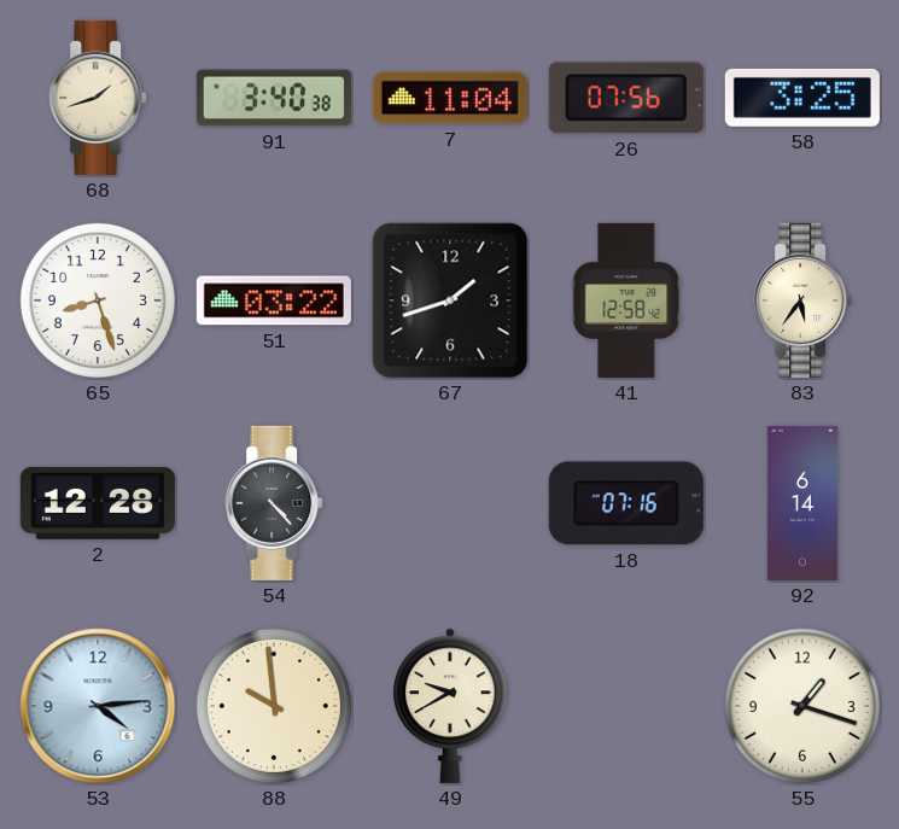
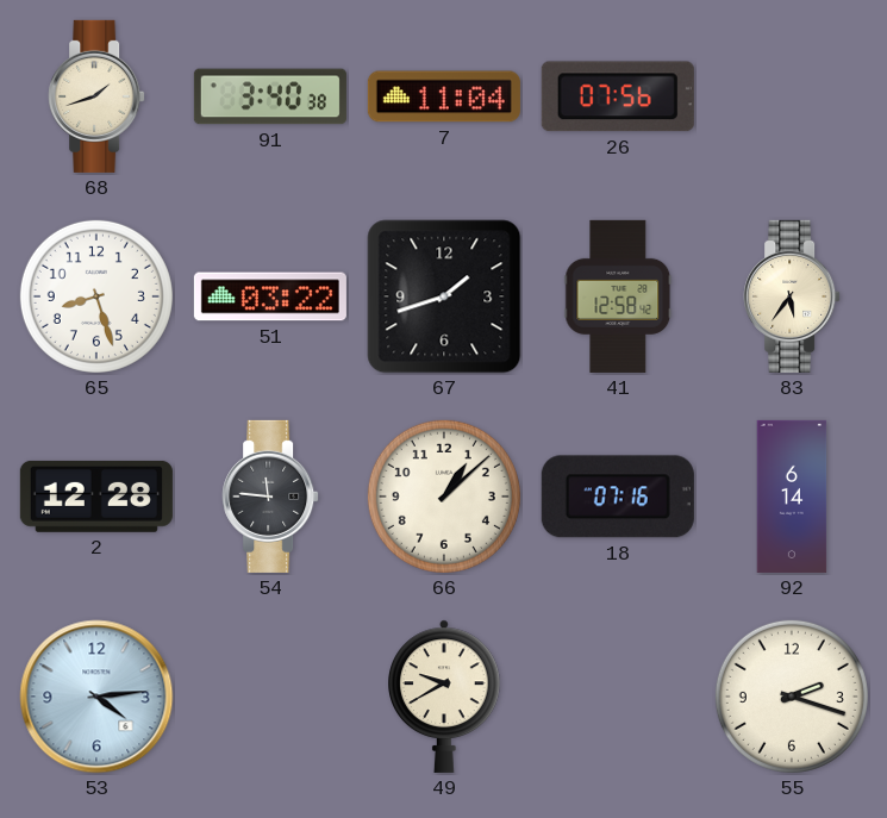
58: 3:25 -> none
54: 4:23 -> 11:46
66: none -> 1:08
88: 9:59 -> none
55: 1:18 -> 2:18
